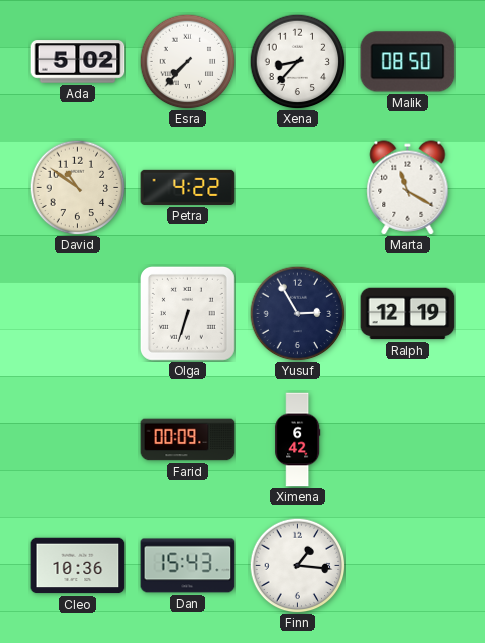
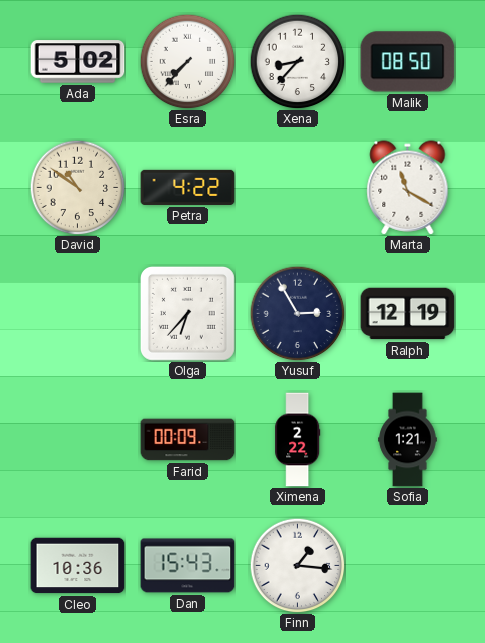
Olga: 6:33 -> 6:37
Ximena: 6:42 -> 2:22
Sofia: none -> 1:21
